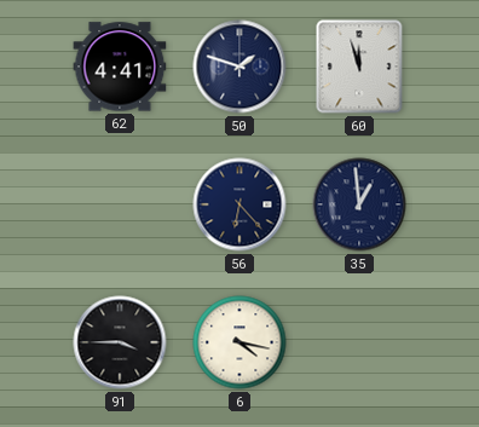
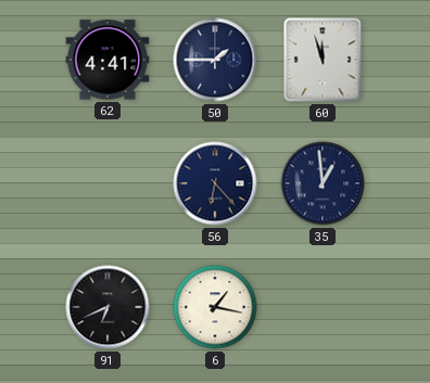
50: 1:48 -> 1:45
91: 3:45 -> 6:41
6: 4:17 -> 1:17
